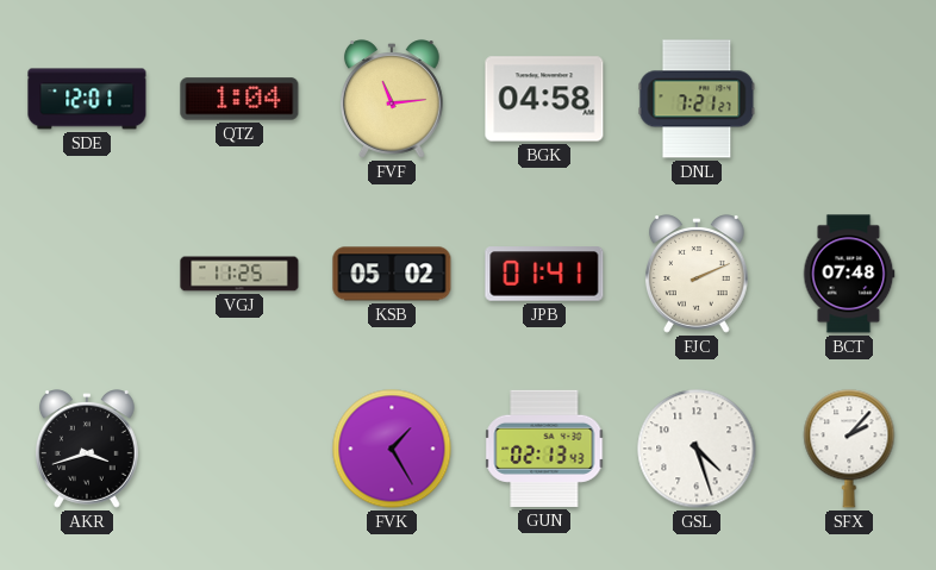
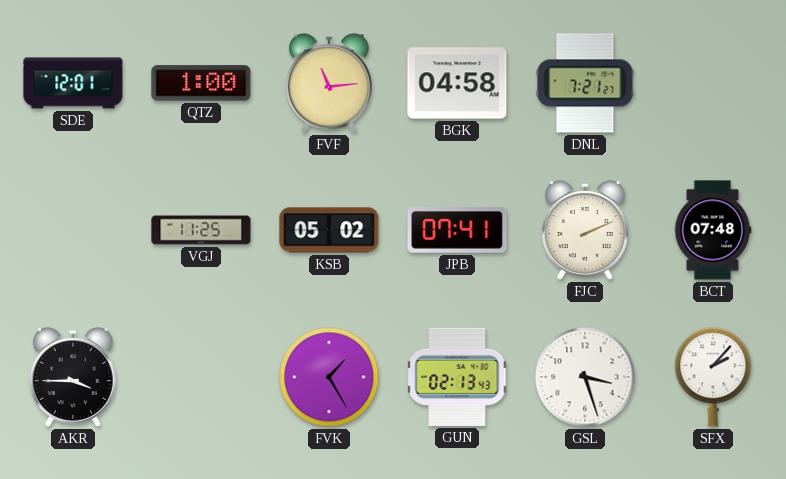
QTZ: 1:04 -> 1:00
JPB: 01:41 -> 07:41
AKR: 3:42 -> 3:45
GSL: 4:27 -> 3:27
